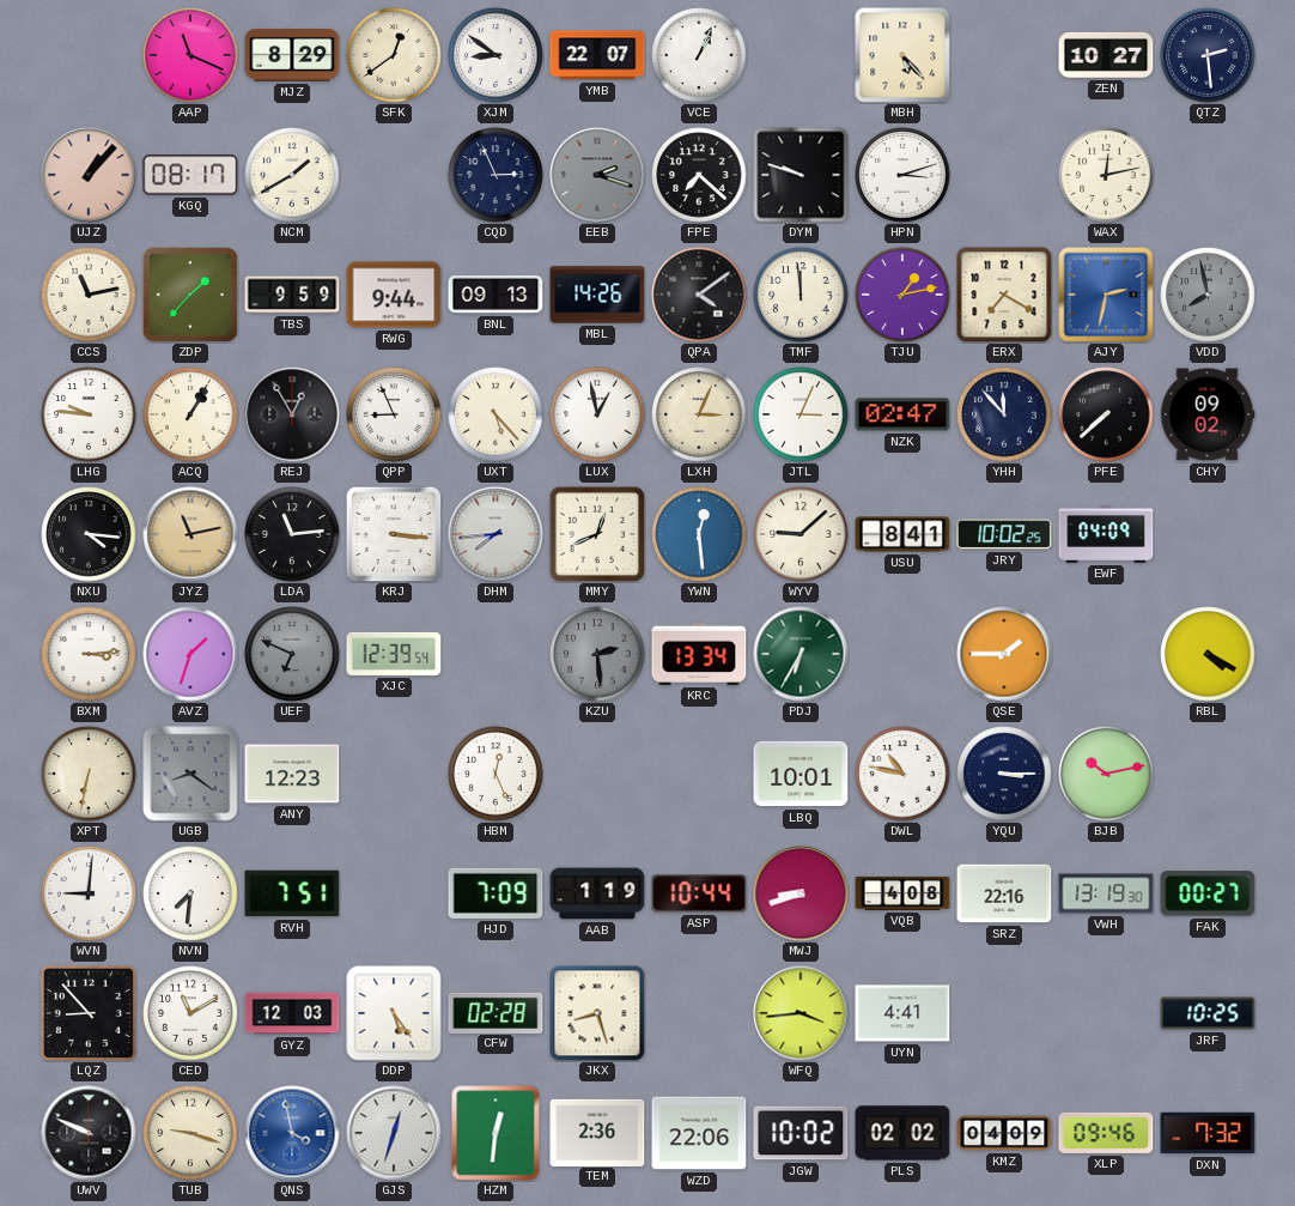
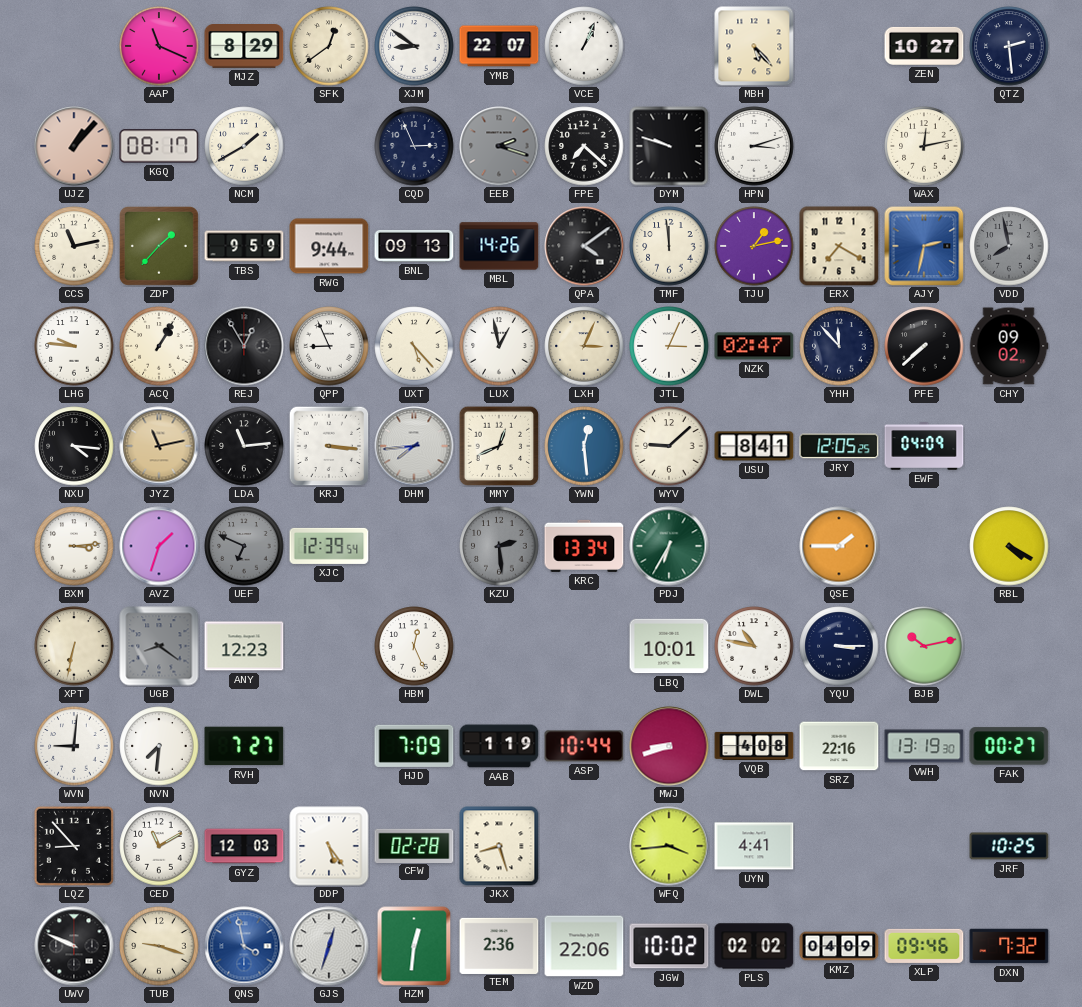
JRY: 10:02 -> 12:05
RVH: 7:51 -> 7:27
